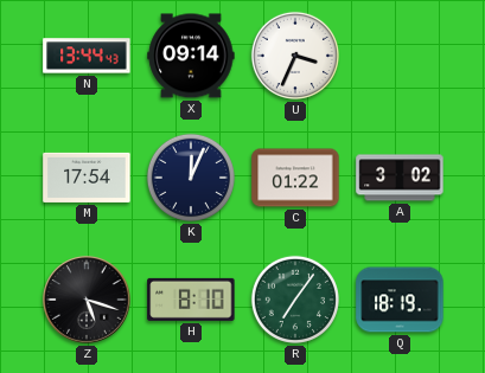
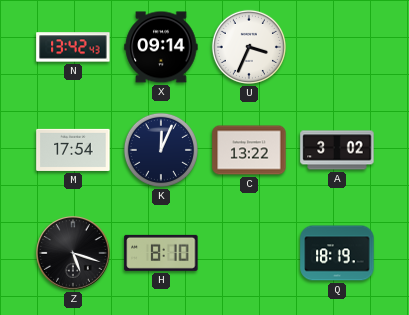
N: 13:44 -> 13:42
C: 01:22 -> 13:22
R: 7:06 -> none
